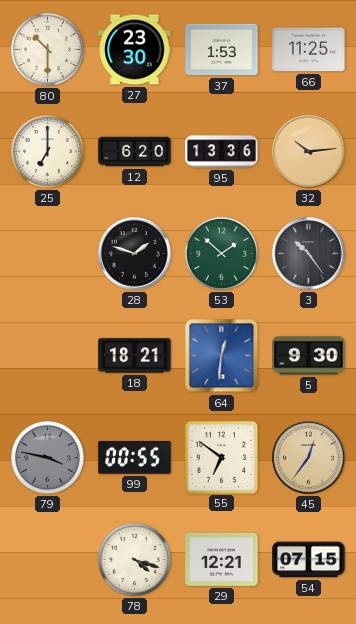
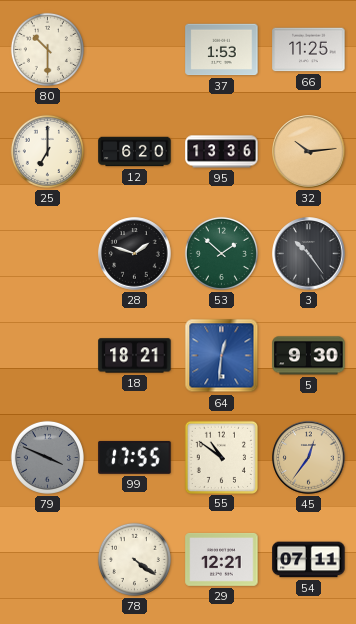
27: 23:30 -> none
79: 3:47 -> 3:49
99: 00:55 -> 17:55
55: 6:51 -> 10:51
78: 4:18 -> 4:21
54: 07:15 -> 07:11
